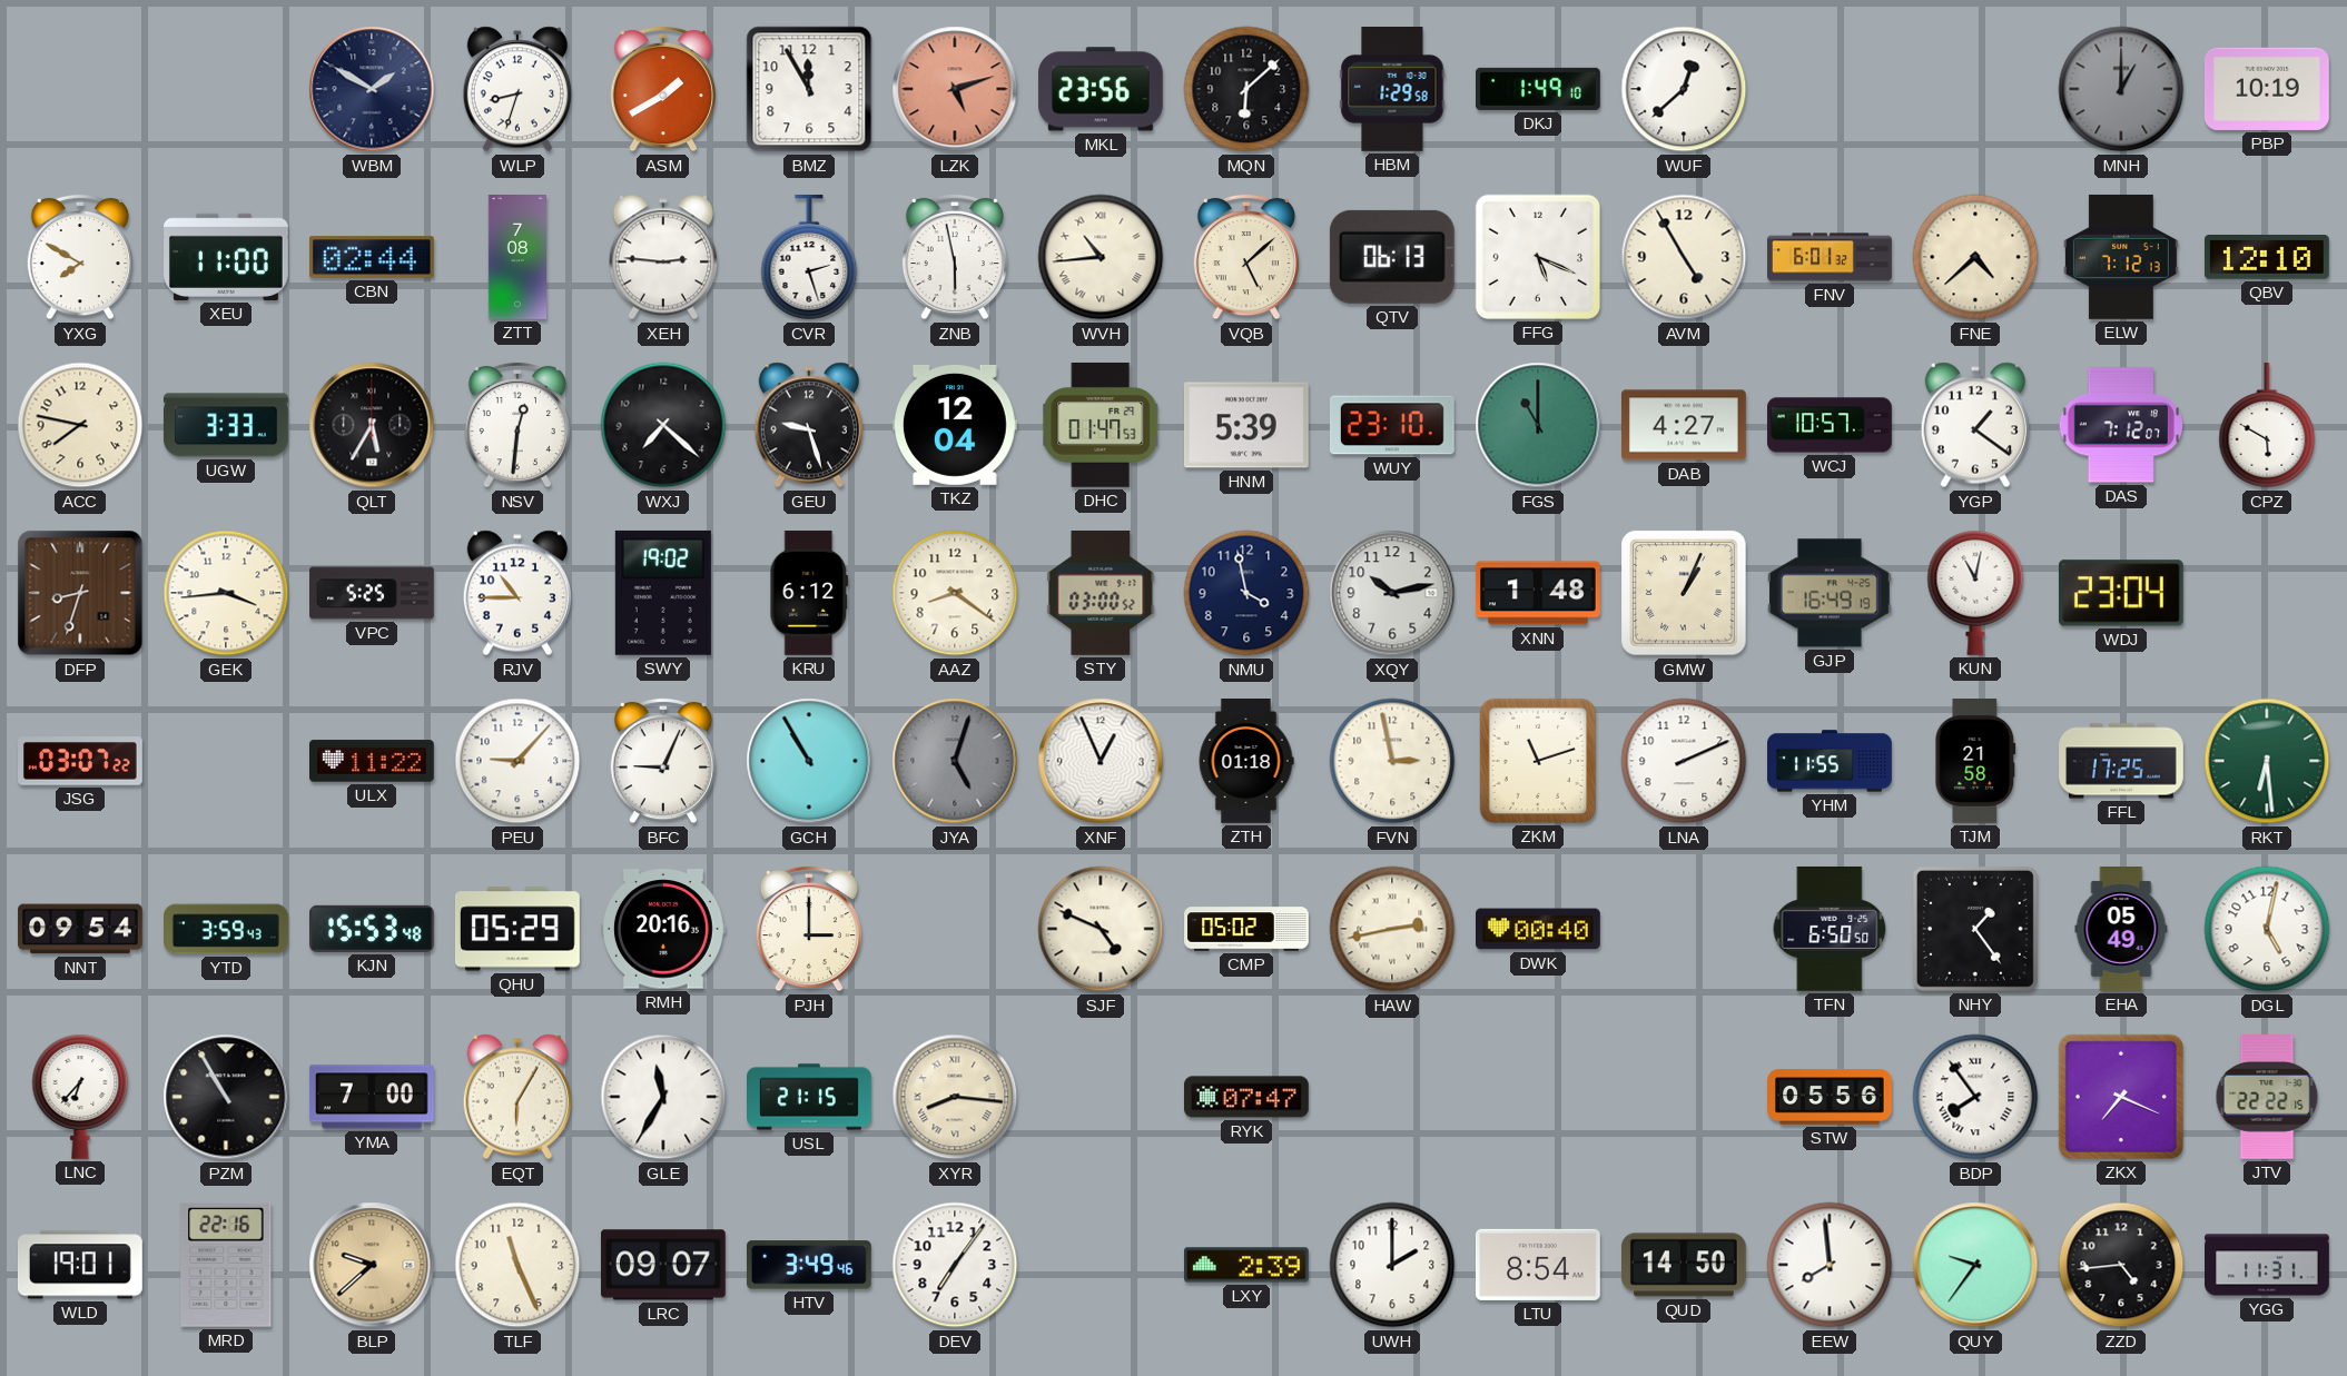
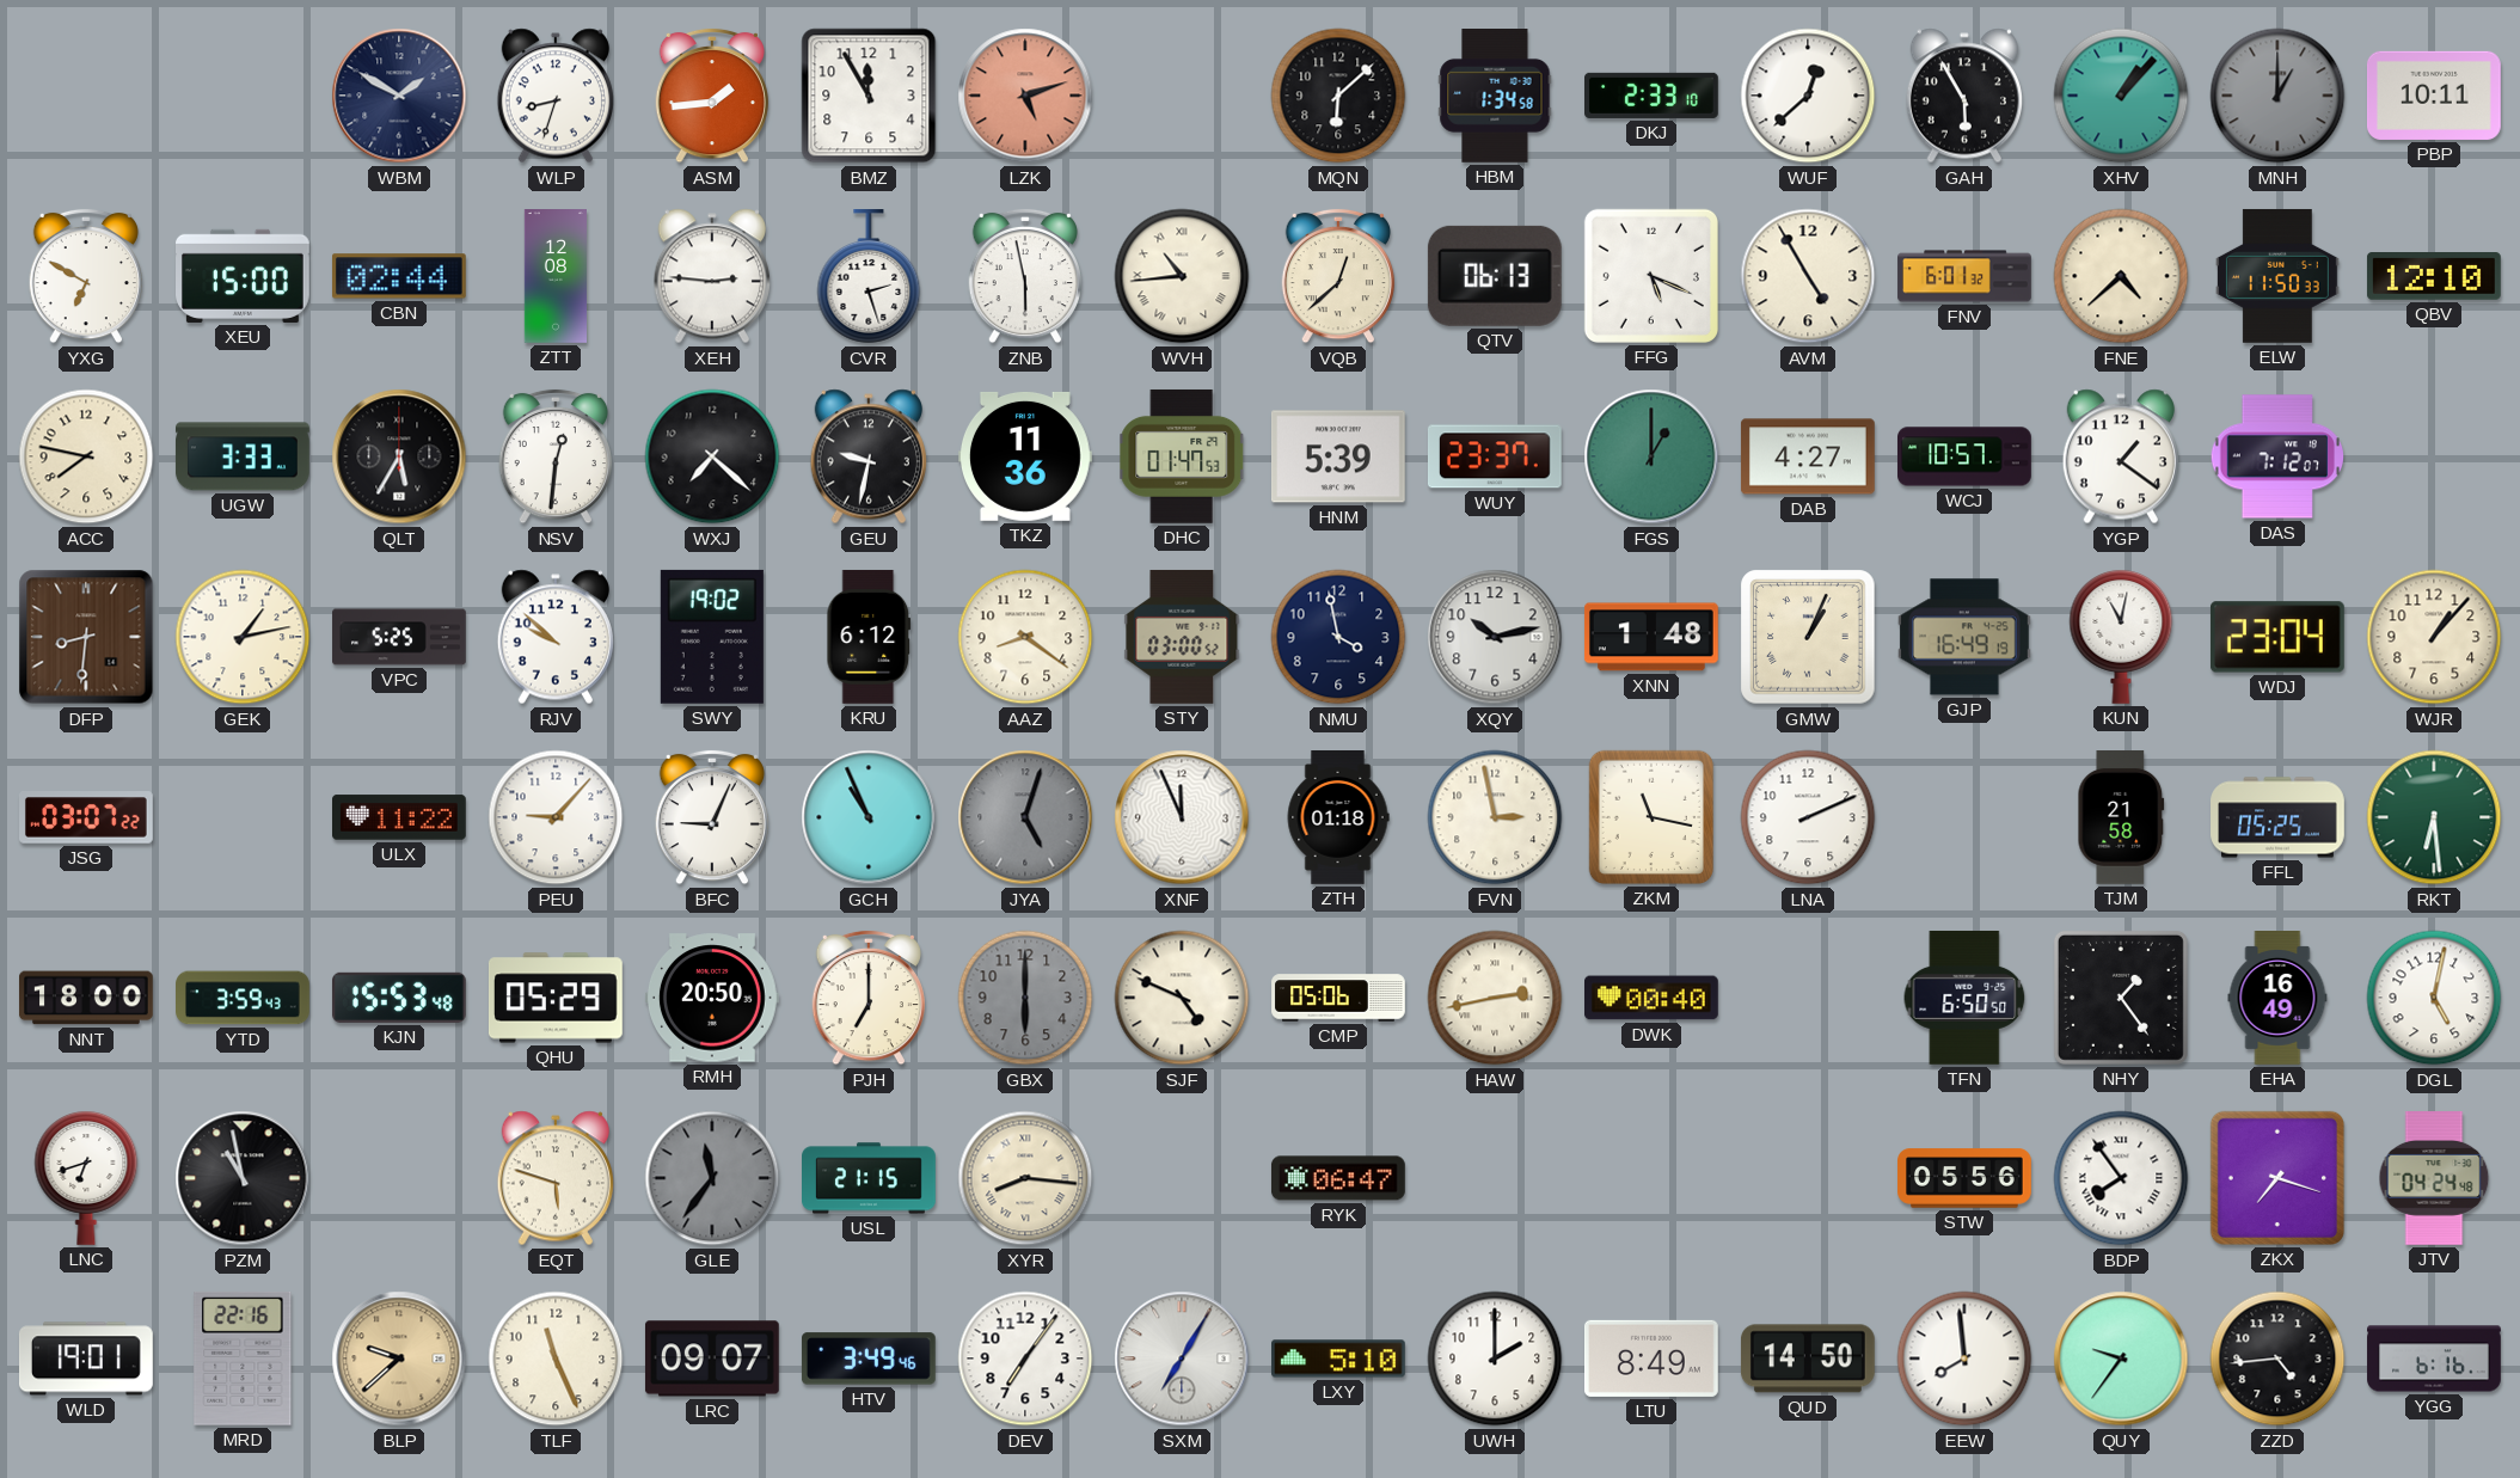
ASM: 1:40 -> 1:44
MKL: 23:56 -> none
HBM: 1:29 -> 1:34
DKJ: 1:49 -> 2:33
GAH: none -> 5:55
XHV: none -> 1:07
PBP: 10:19 -> 10:11
YXG: 7:50 -> 6:50
XEU: 11:00 -> 15:00
ZTT: 7:08 -> 12:08
VQB: 5:08 -> 12:38
ELW: 7:12 -> 11:50
GEU: 9:27 -> 9:32
TKZ: 12:04 -> 11:36
WUY: 23:10 -> 23:37
FGS: 11:00 -> 1:00
CPZ: 5:50 -> none
DFP: 8:33 -> 8:31
GEK: 3:44 -> 1:13
RJV: 10:45 -> 9:52
WJR: none -> 1:07
GCH: 10:55 -> 10:56
XNF: 12:56 -> 11:56
ZKM: 11:12 -> 11:17
YHM: 11:55 -> none
FFL: 17:25 -> 05:25
NNT: 09:54 -> 18:00
RMH: 20:16 -> 20:50
PJH: 3:00 -> 7:00
GBX: none -> 6:00
CMP: 05:02 -> 05:06
EHA: 05:49 -> 16:49
LNC: 6:37 -> 6:42
PZM: 10:55 -> 10:58
YMA: 7:00 -> none
EQT: 6:05 -> 5:48
GLE: 11:35 -> 11:36
GLE dial: white -> grey
RYK: 07:47 -> 06:47
ZKX: 7:19 -> 7:18
JTV: 22:22 -> 04:24
SXM: none -> 7:05
LXY: 2:39 -> 5:10
LTU: 8:54 -> 8:49
YGG: 11:31 -> 6:16
